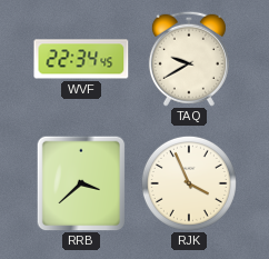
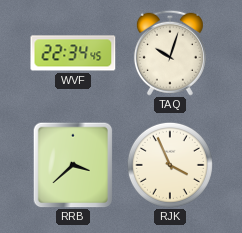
TAQ: 9:40 -> 10:03
